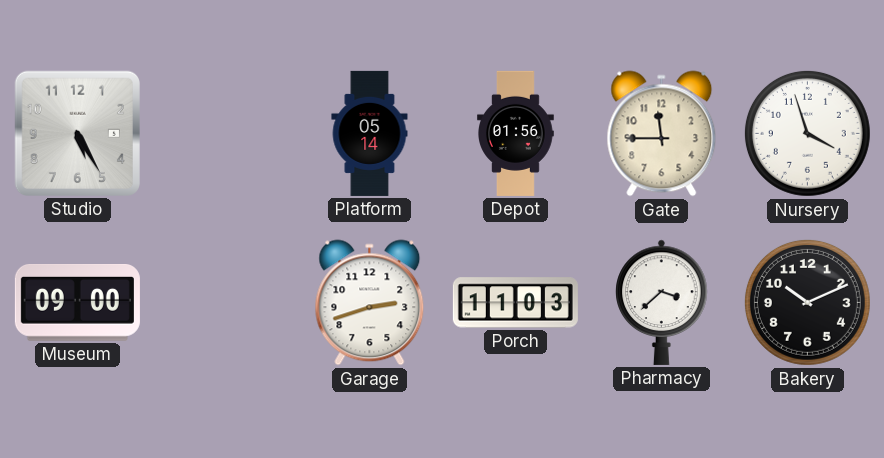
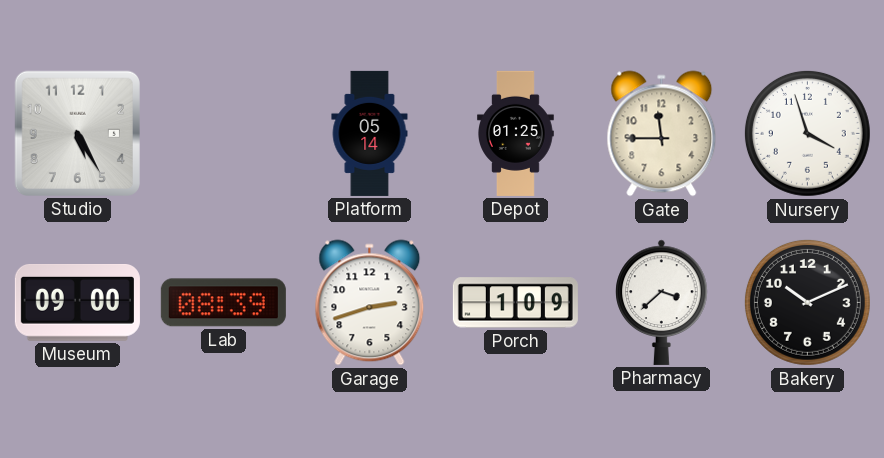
Depot: 01:56 -> 01:25
Lab: none -> 08:39
Porch: 11:03 -> 1:09
